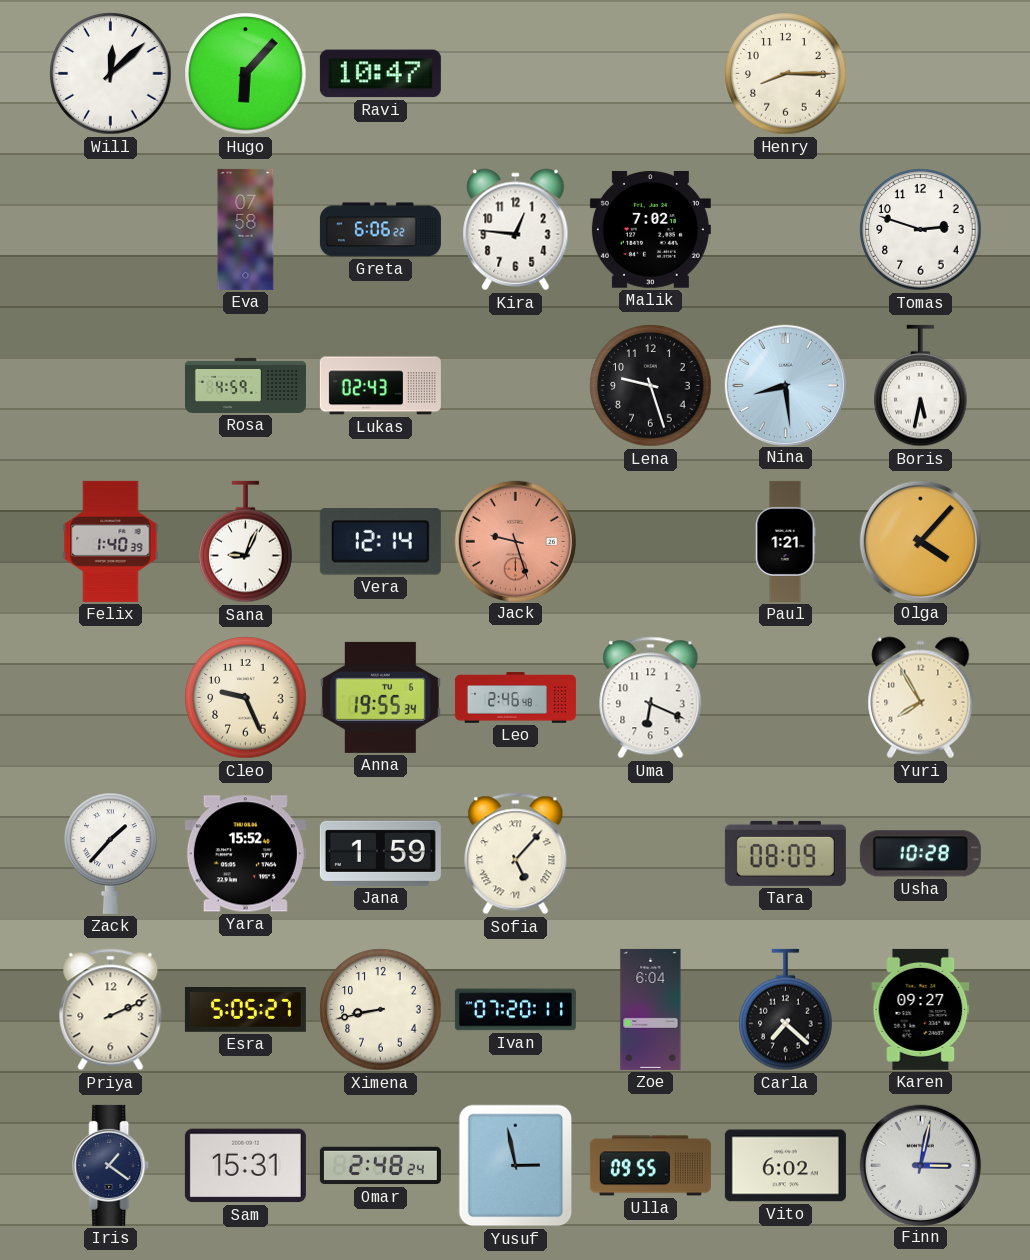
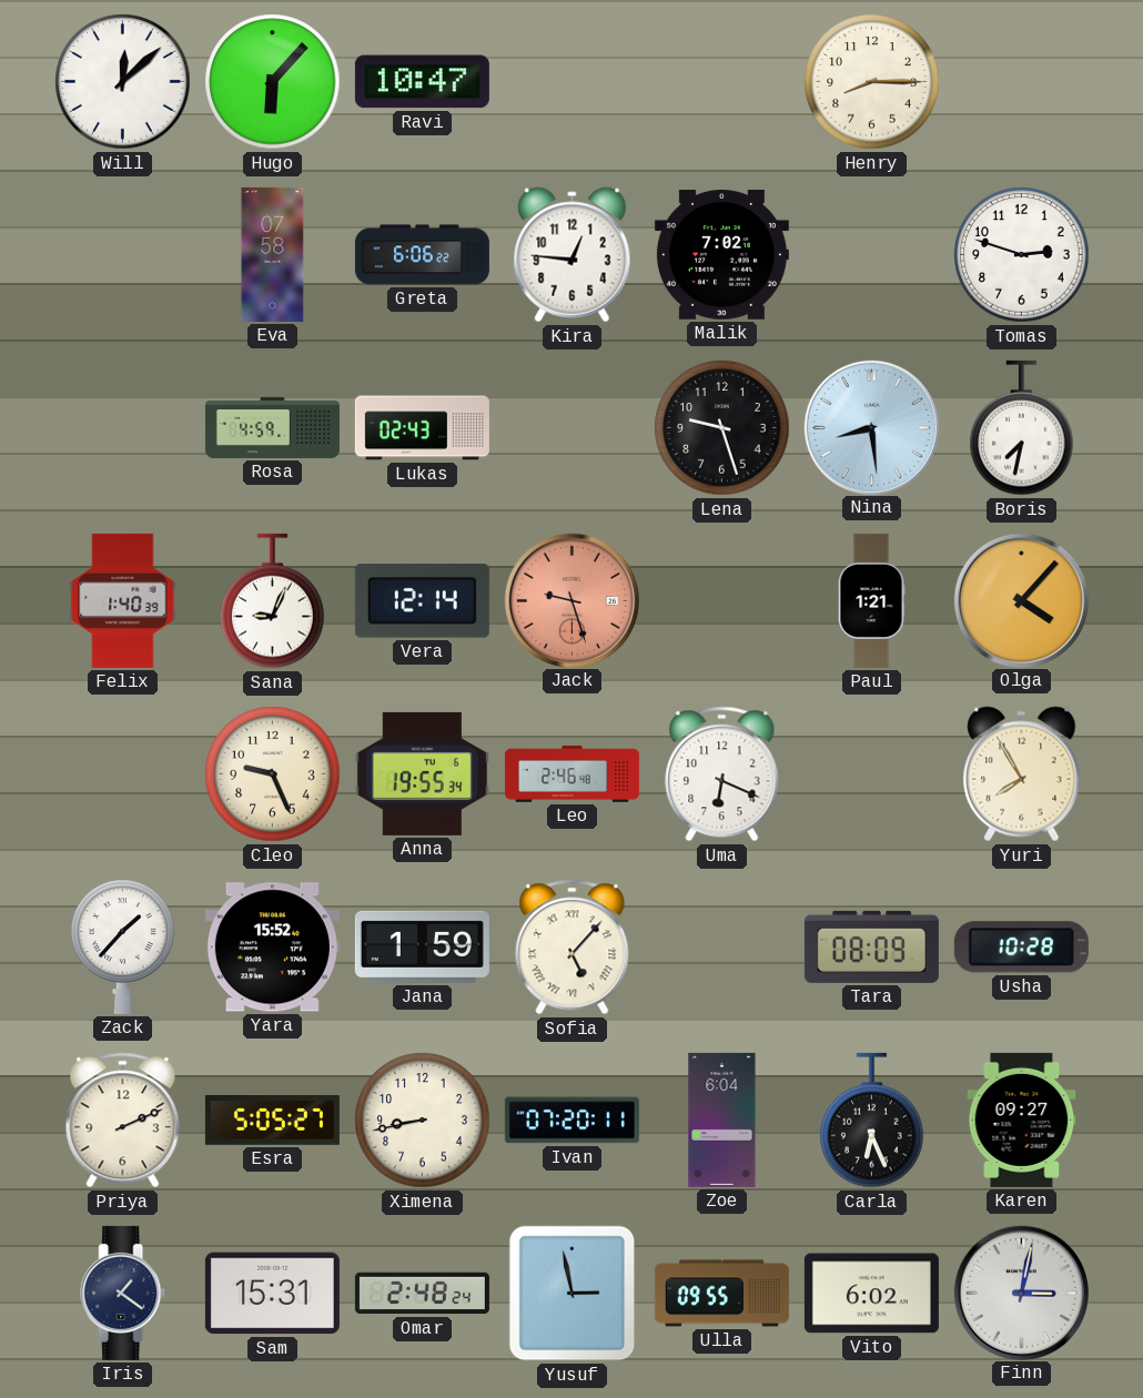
Boris: 5:32 -> 7:32
Carla: 7:22 -> 6:26
